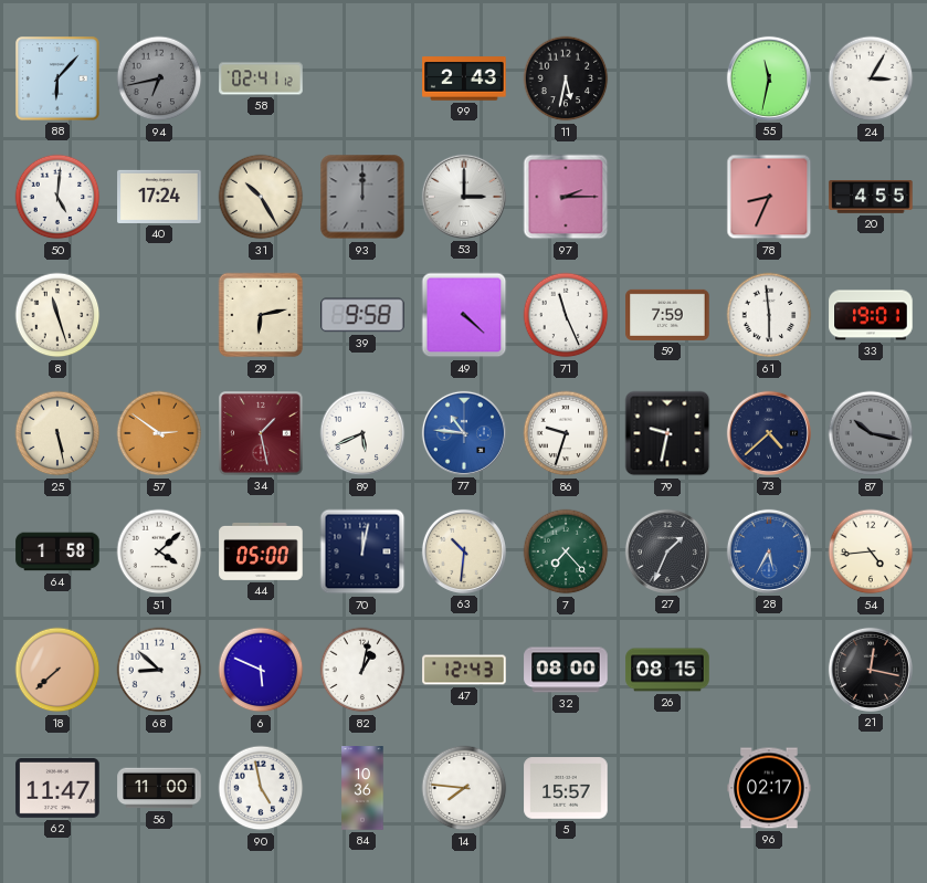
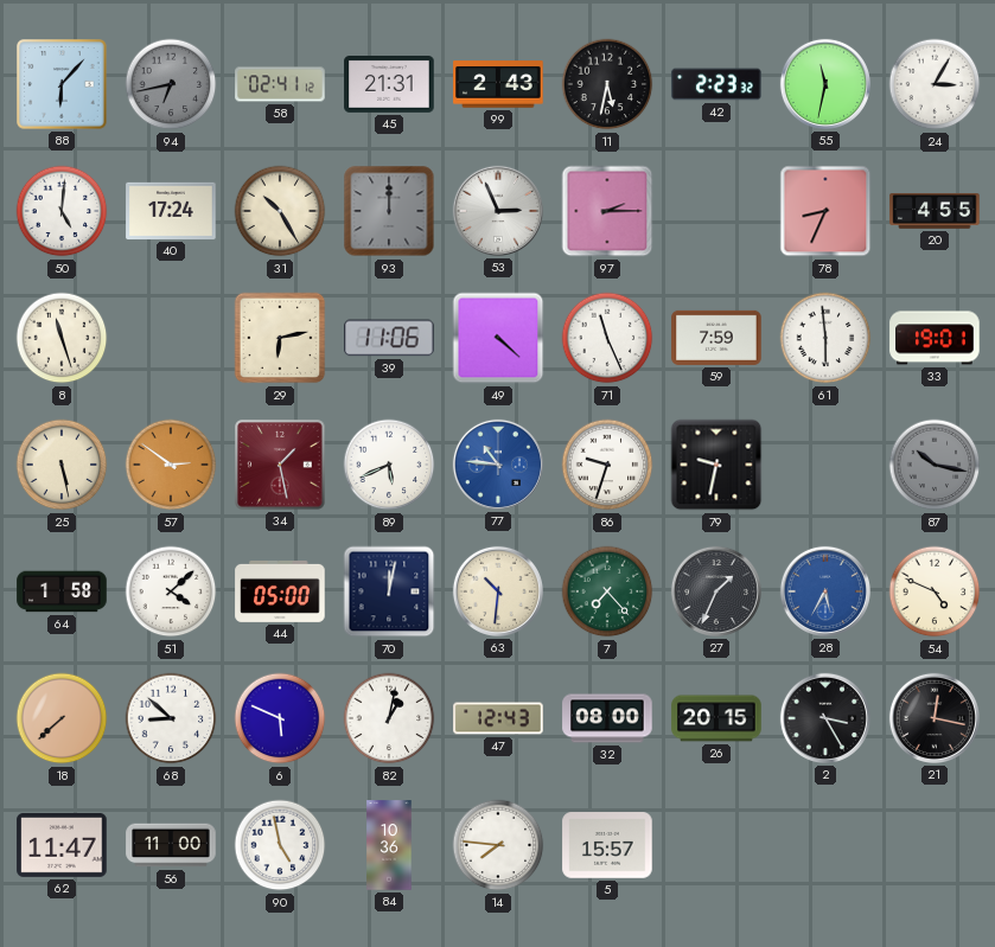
45: none -> 21:31
42: none -> 2:23
53: 3:00 -> 2:56
39: 9:58 -> 11:06
73: 4:38 -> none
54: 4:44 -> 4:49
26: 08:15 -> 20:15
2: none -> 3:25
96: 02:17 -> none
